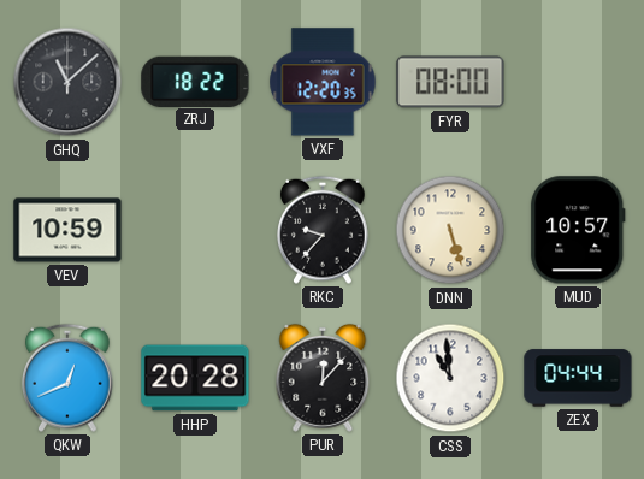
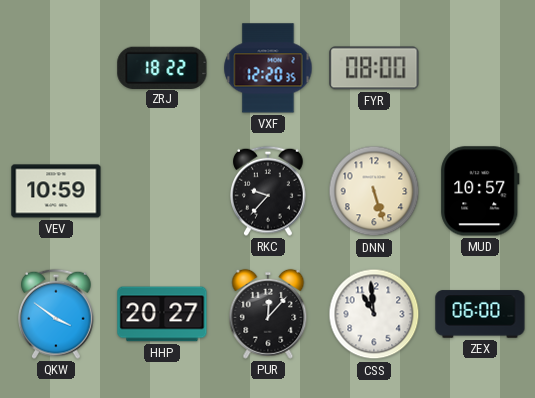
GHQ: 11:08 -> none
QKW: 12:41 -> 3:51
HHP: 20:28 -> 20:27
ZEX: 04:44 -> 06:00
